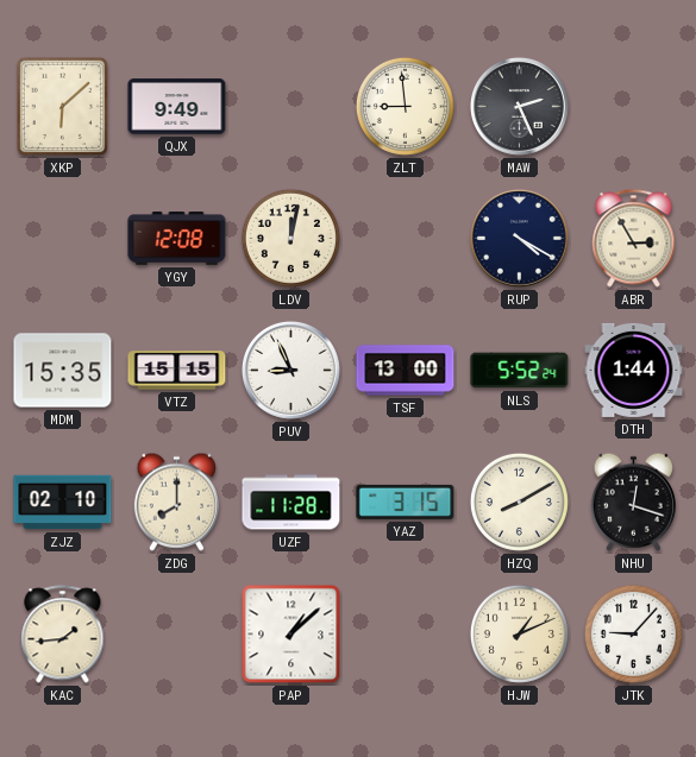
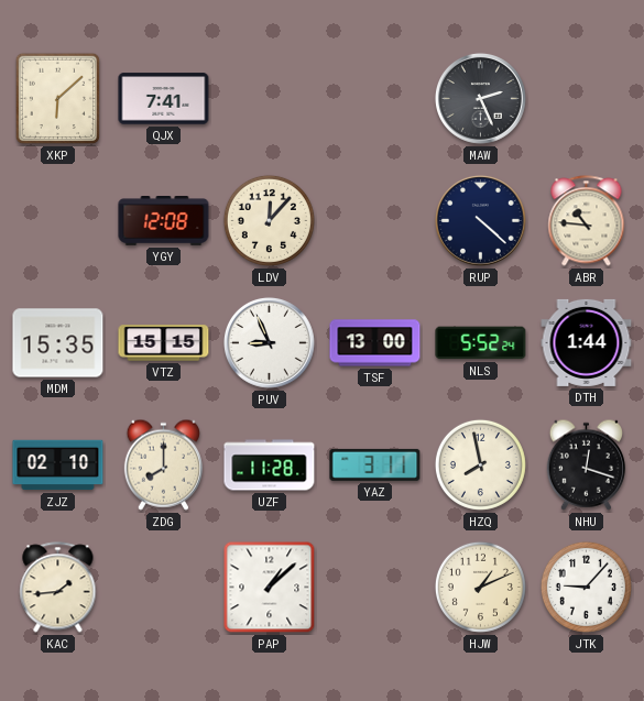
QJX: 9:49 -> 7:41
ZLT: 8:59 -> none
LDV: 12:02 -> 12:07
RUP: 4:20 -> 4:22
ABR: 2:55 -> 10:46
YAZ: 3:15 -> 3:11
HZQ: 8:10 -> 7:58
